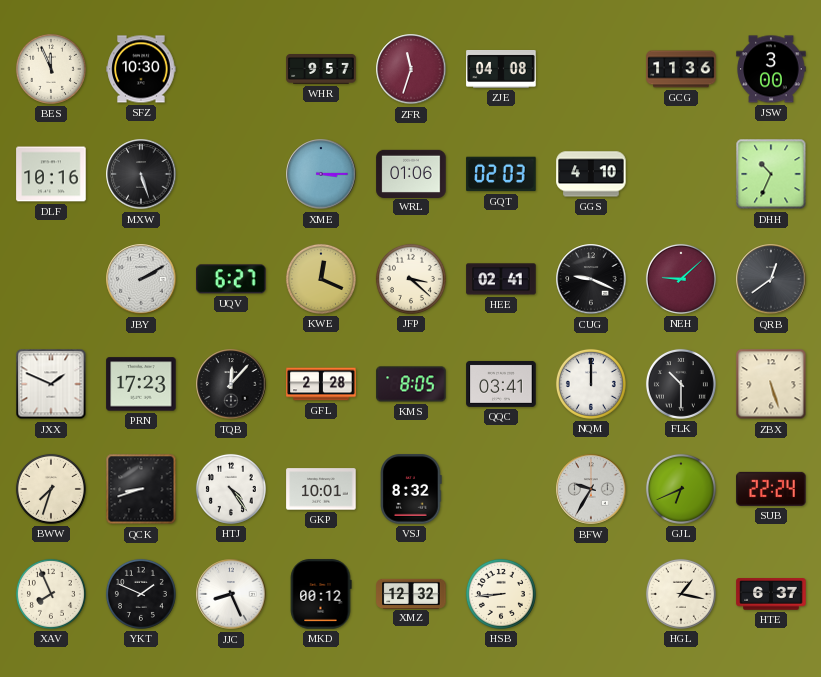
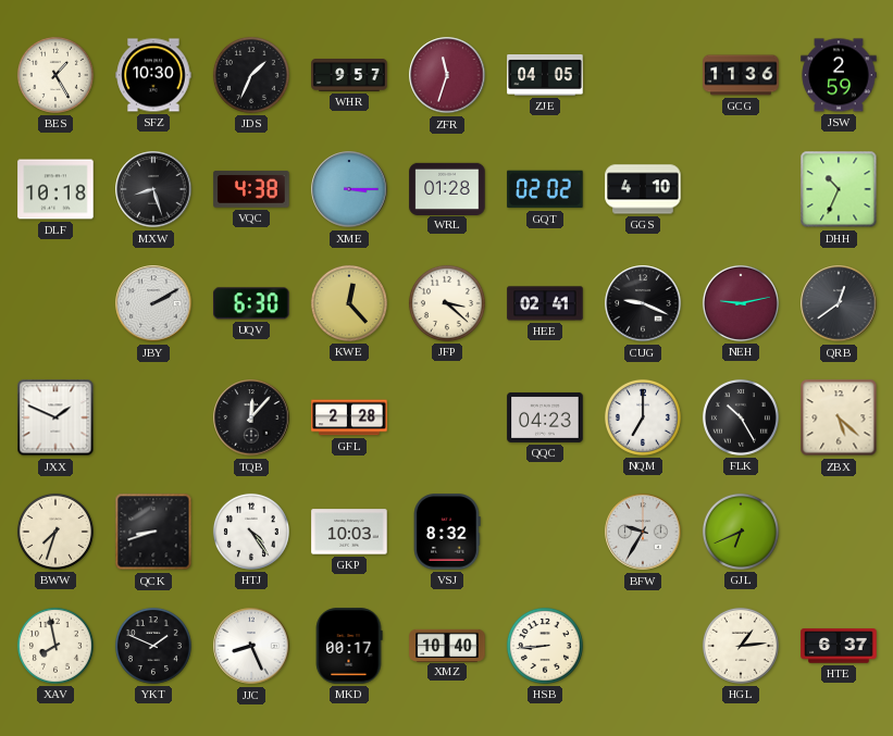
BES: 11:56 -> 1:25
JDS: none -> 1:34
ZJE: 04:08 -> 04:05
JSW: 3:00 -> 2:59
DLF: 10:16 -> 10:18
MXW: 5:27 -> 8:27
VQC: none -> 4:38
WRL: 01:06 -> 01:28
GQT: 02:03 -> 02:02
UQV: 6:27 -> 6:30
KWE: 12:19 -> 12:23
NEH: 9:08 -> 9:13
PRN: 17:23 -> none
KMS: 8:05 -> none
QQC: 03:41 -> 04:23
NQM: 12:00 -> 7:00
FLK: 10:30 -> 10:25
ZBX: 5:27 -> 5:22
GKP: 10:01 -> 10:03
SUB: 22:24 -> none
XAV: 7:56 -> 7:58
MKD: 00:12 -> 00:17
XMZ: 12:32 -> 10:40
HGL: 1:17 -> 1:14
